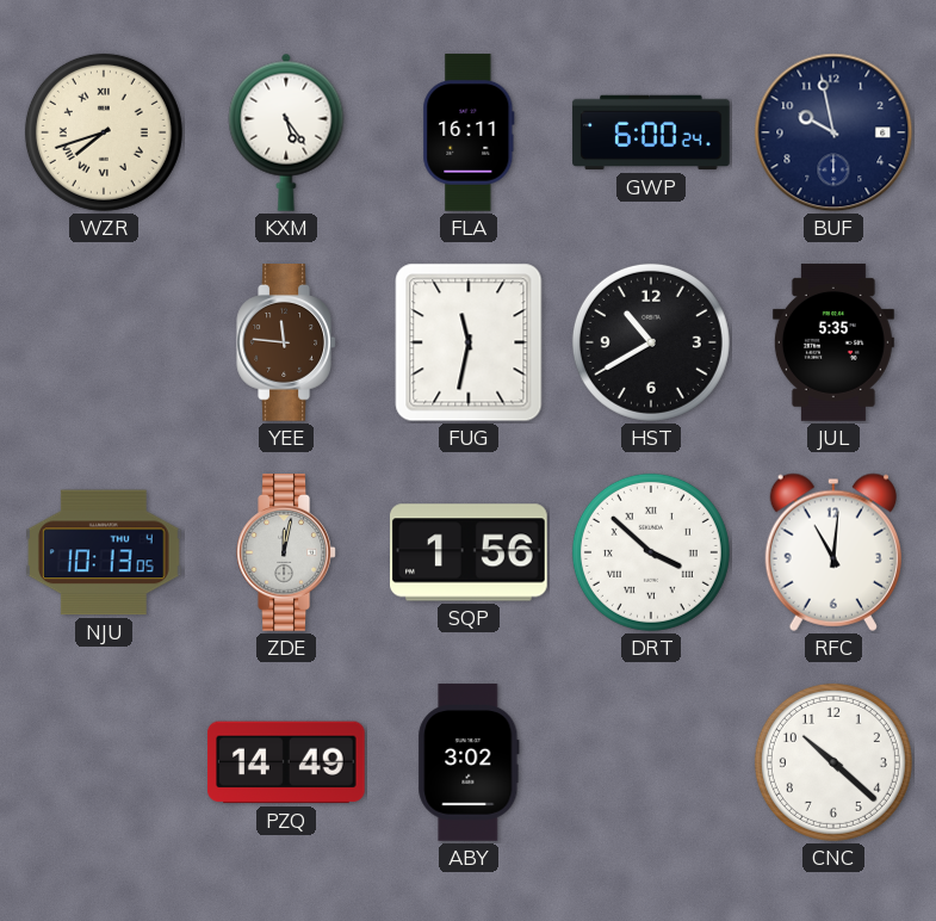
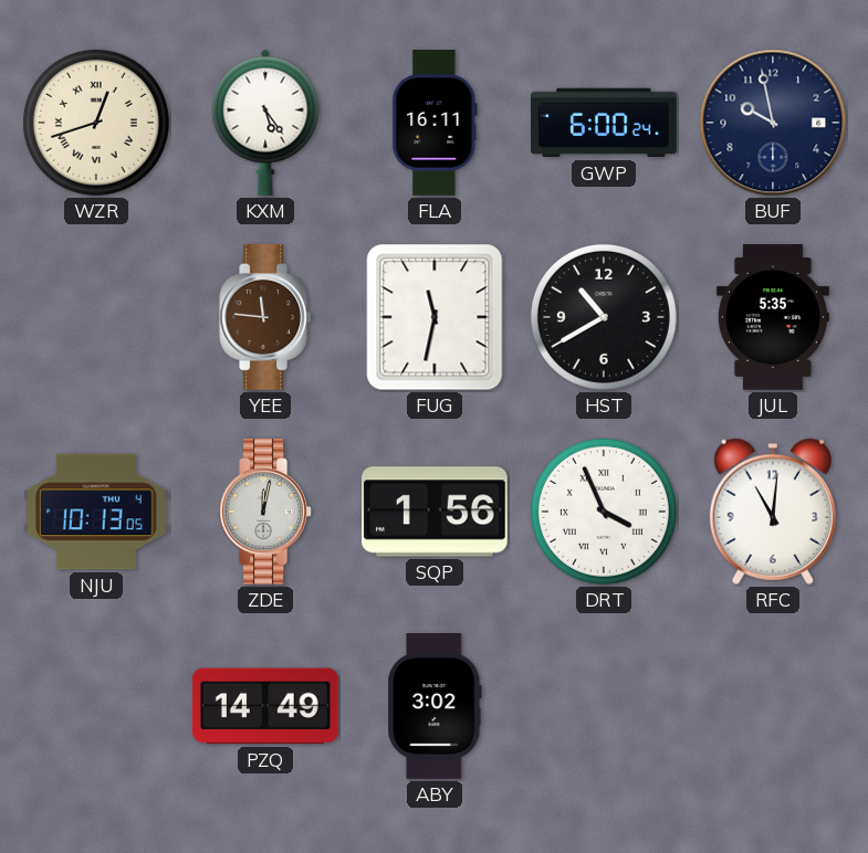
WZR: 7:42 -> 12:42
DRT: 3:52 -> 3:56
CNC: 10:22 -> none
